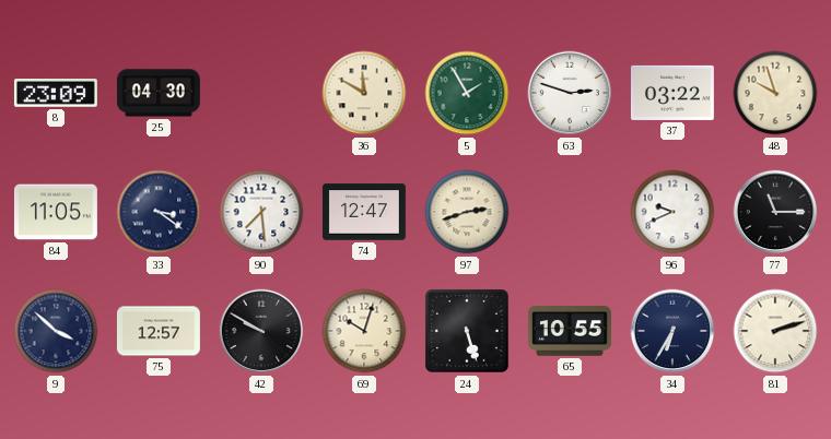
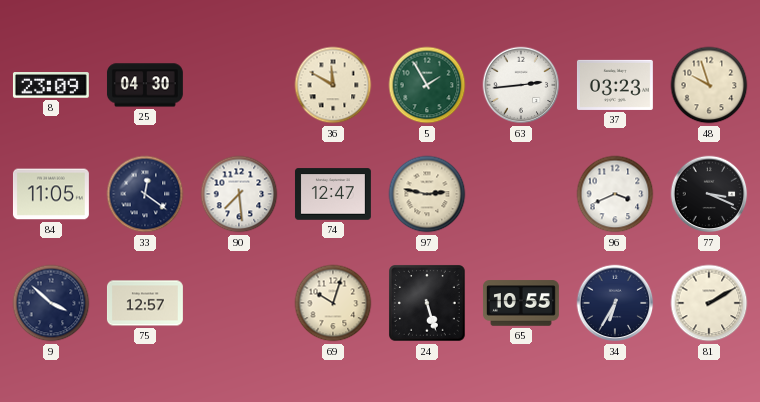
63: 2:48 -> 2:44
37: 03:22 -> 03:23
33: 3:21 -> 12:21
97: 2:42 -> 2:47
96: 9:41 -> 3:41
77: 11:15 -> 3:19
42: 9:50 -> none
81: 2:12 -> 2:10
